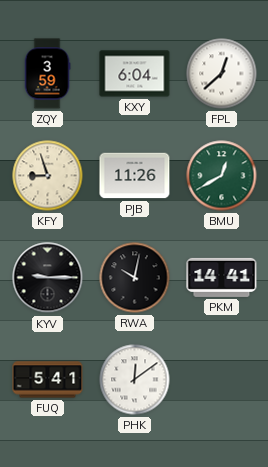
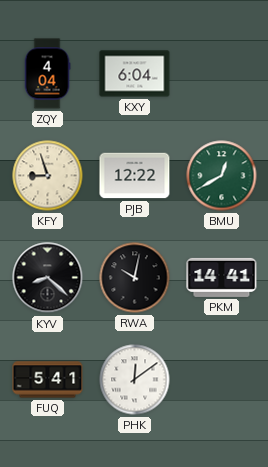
ZQY: 3:59 -> 4:04
FPL: 12:38 -> none
PJB: 11:26 -> 12:22
KYV: 9:15 -> 8:22
